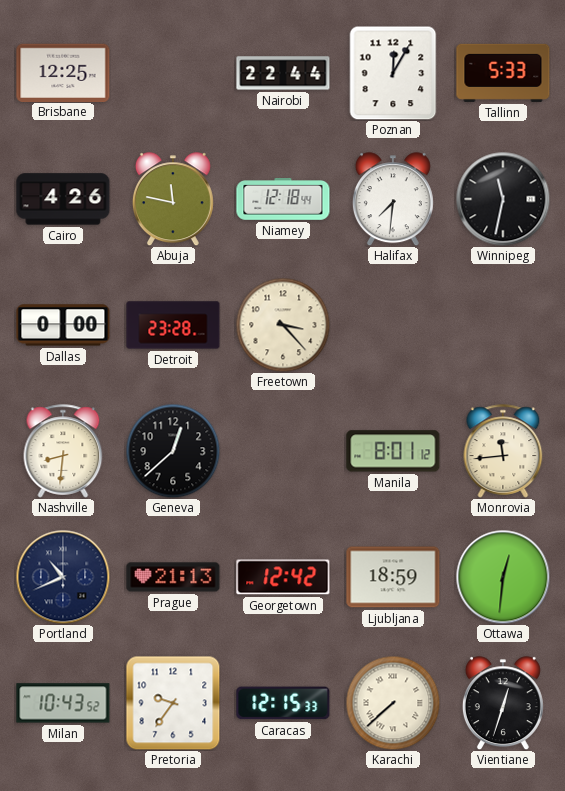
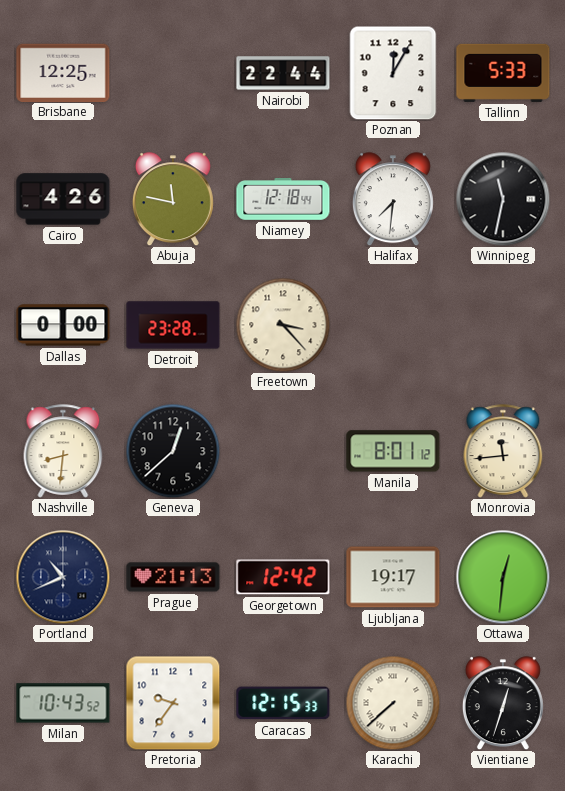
Ljubljana: 18:59 -> 19:17
